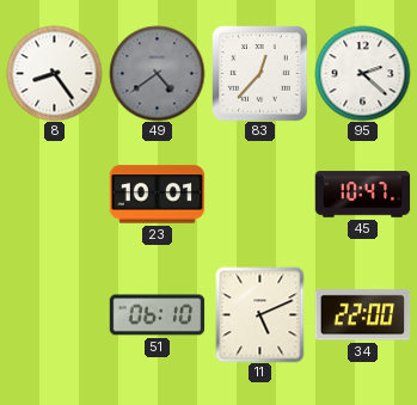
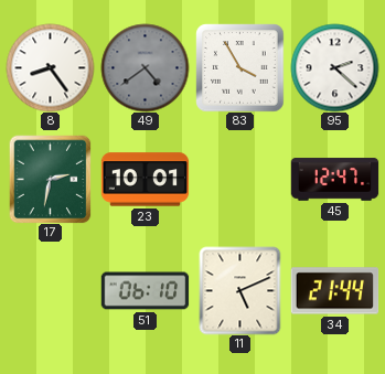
83: 12:37 -> 3:55
17: none -> 2:32
45: 10:47 -> 12:47
34: 22:00 -> 21:44
